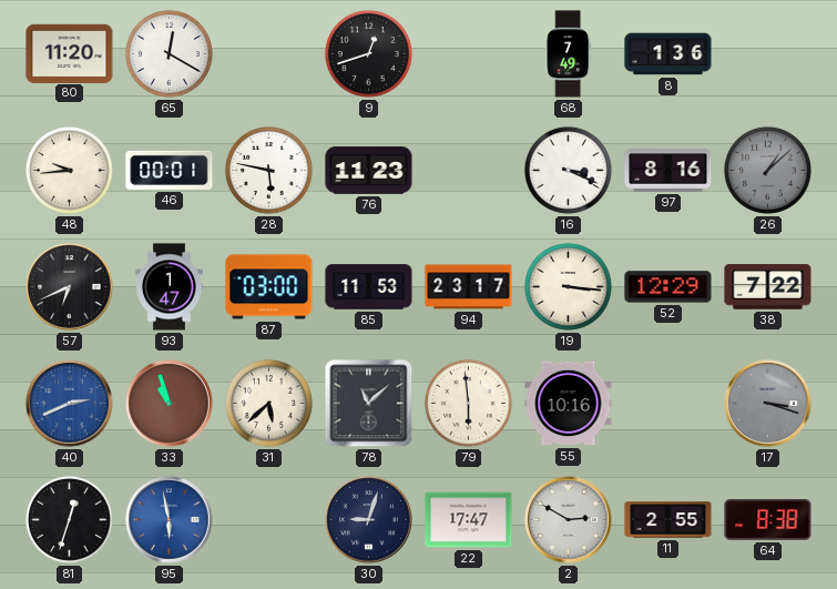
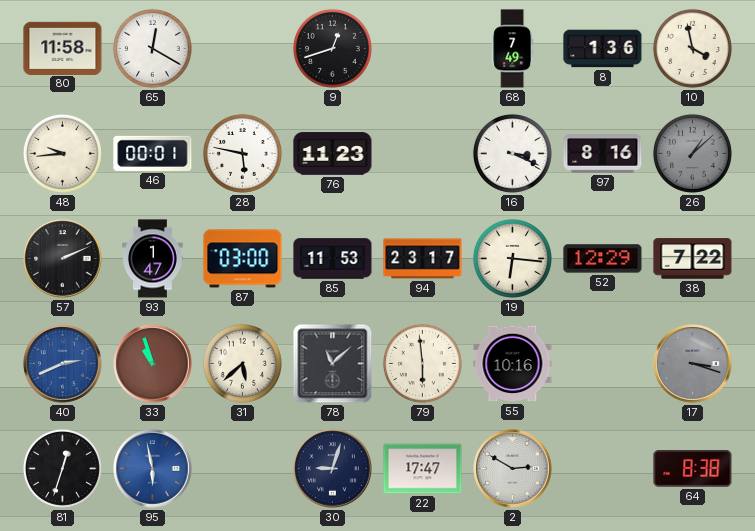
80: 11:20 -> 11:58
10: none -> 3:58
57: 6:41 -> 2:11
19: 3:16 -> 6:16
11: 2:55 -> none
